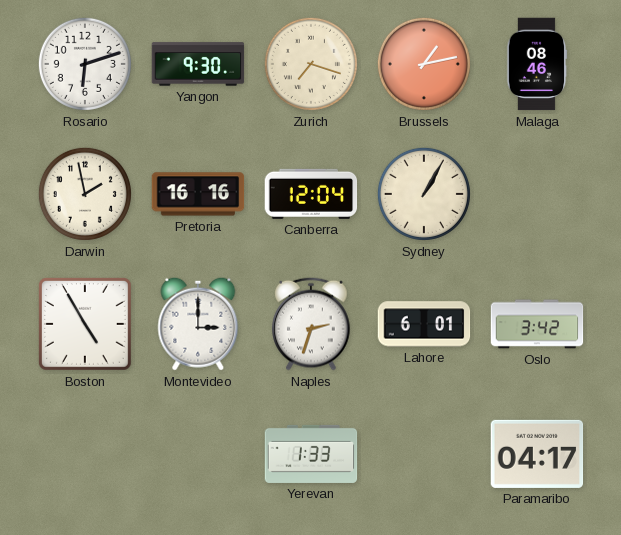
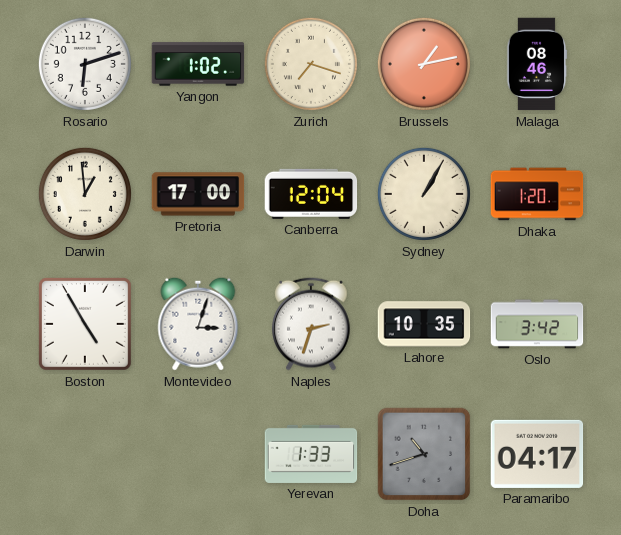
Yangon: 9:30 -> 1:02
Darwin: 1:58 -> 12:59
Pretoria: 16:16 -> 17:00
Dhaka: none -> 1:20
Montevideo: 3:00 -> 3:03
Lahore: 6:01 -> 10:35
Doha: none -> 10:42
